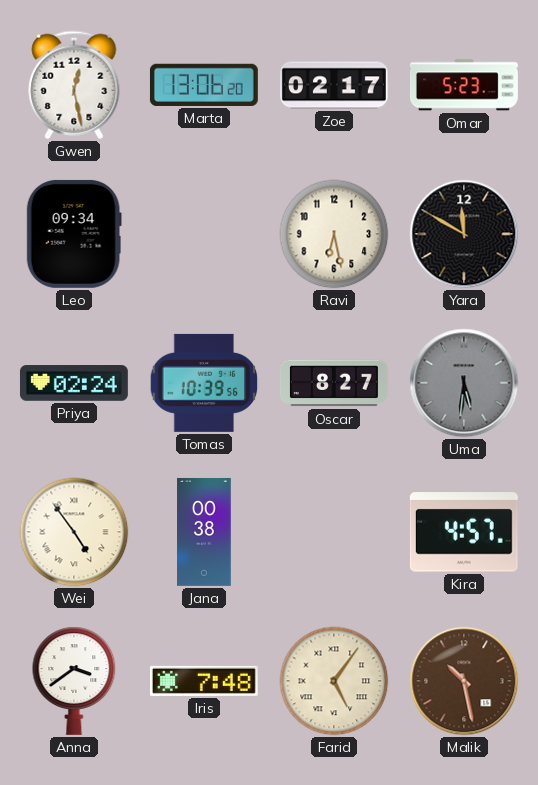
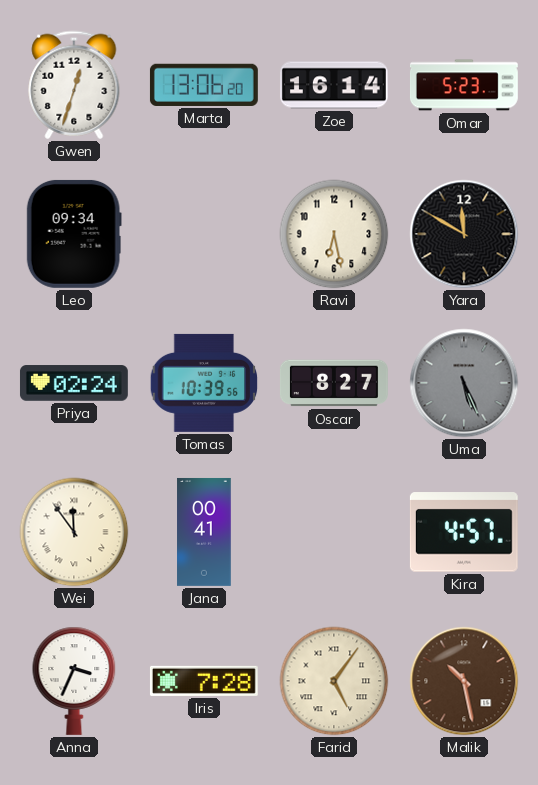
Gwen: 12:28 -> 12:33
Zoe: 02:17 -> 16:14
Uma: 5:31 -> 5:26
Wei: 4:54 -> 11:54
Jana: 00:38 -> 00:41
Anna: 3:39 -> 3:34
Iris: 7:48 -> 7:28
